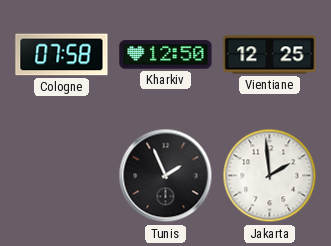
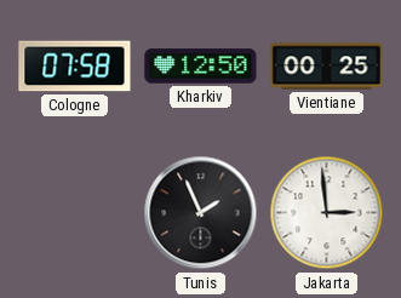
Vientiane: 12:25 -> 00:25
Jakarta: 1:59 -> 2:59
